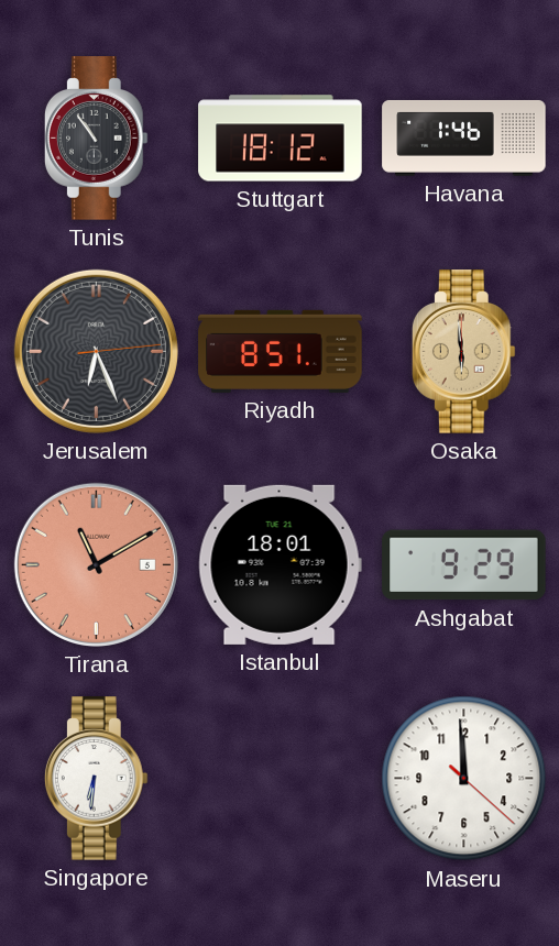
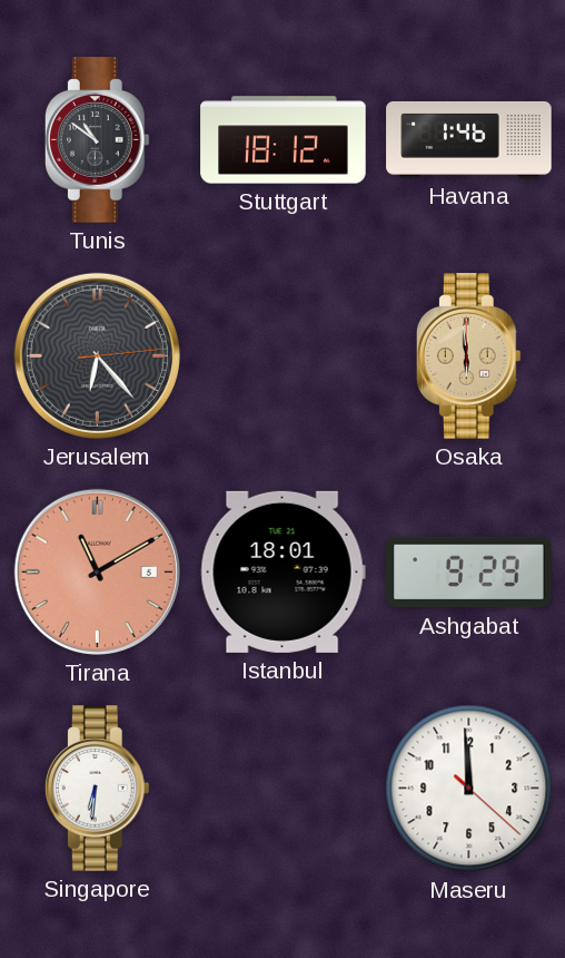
Tunis: 10:54 -> 10:51
Jerusalem: 6:26 -> 6:23
Riyadh: 8:51 -> none
